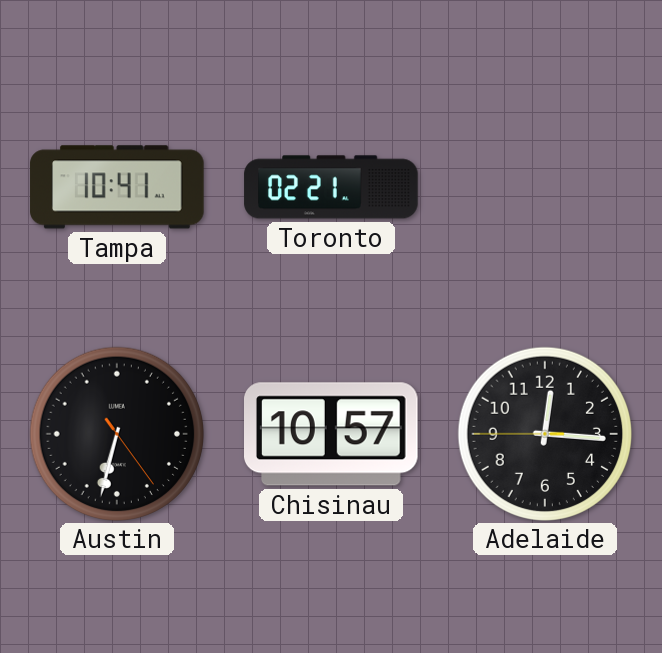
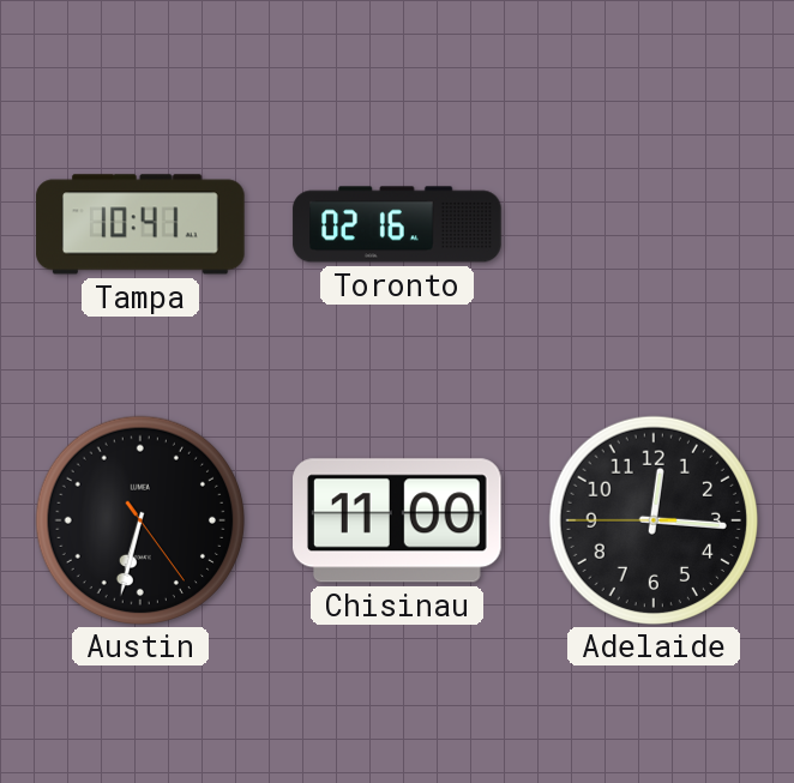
Toronto: 02:21 -> 02:16
Chisinau: 10:57 -> 11:00
